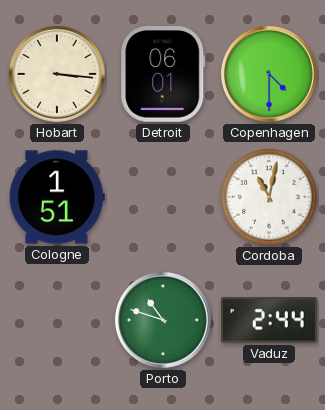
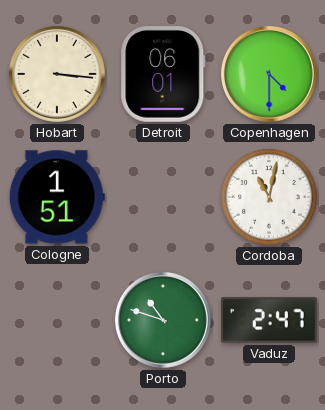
Vaduz: 2:44 -> 2:47
